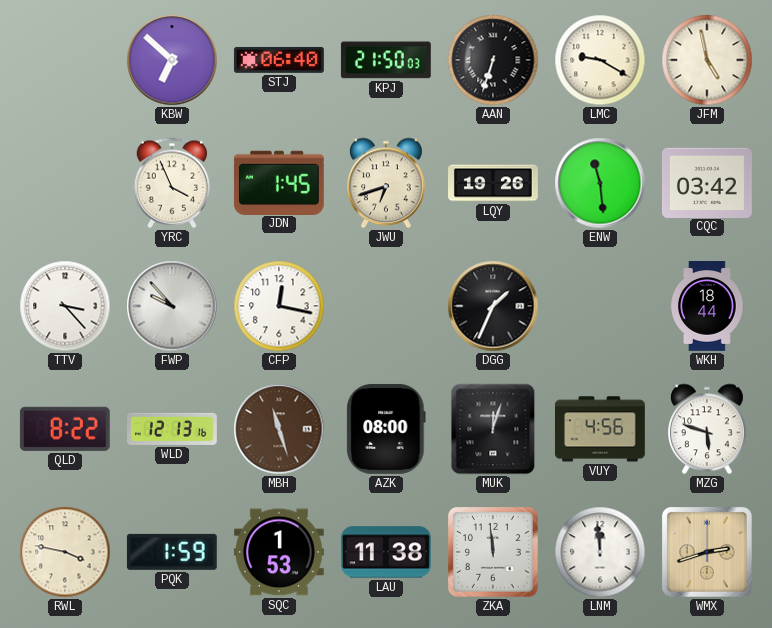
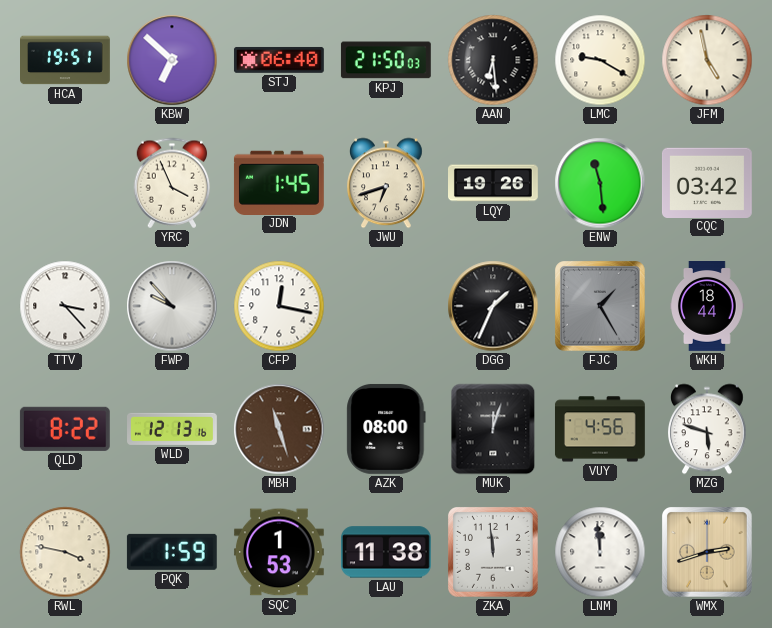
HCA: none -> 19:51
AAN: 6:33 -> 6:29
FJC: none -> 1:25
